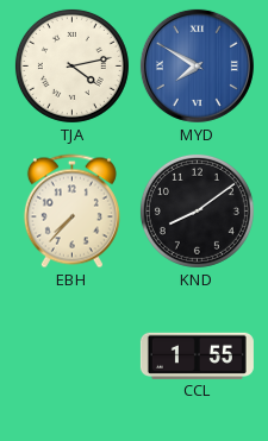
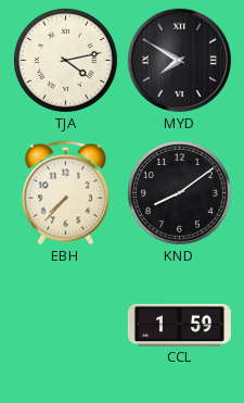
MYD dial: blue -> black
CCL: 1:55 -> 1:59
